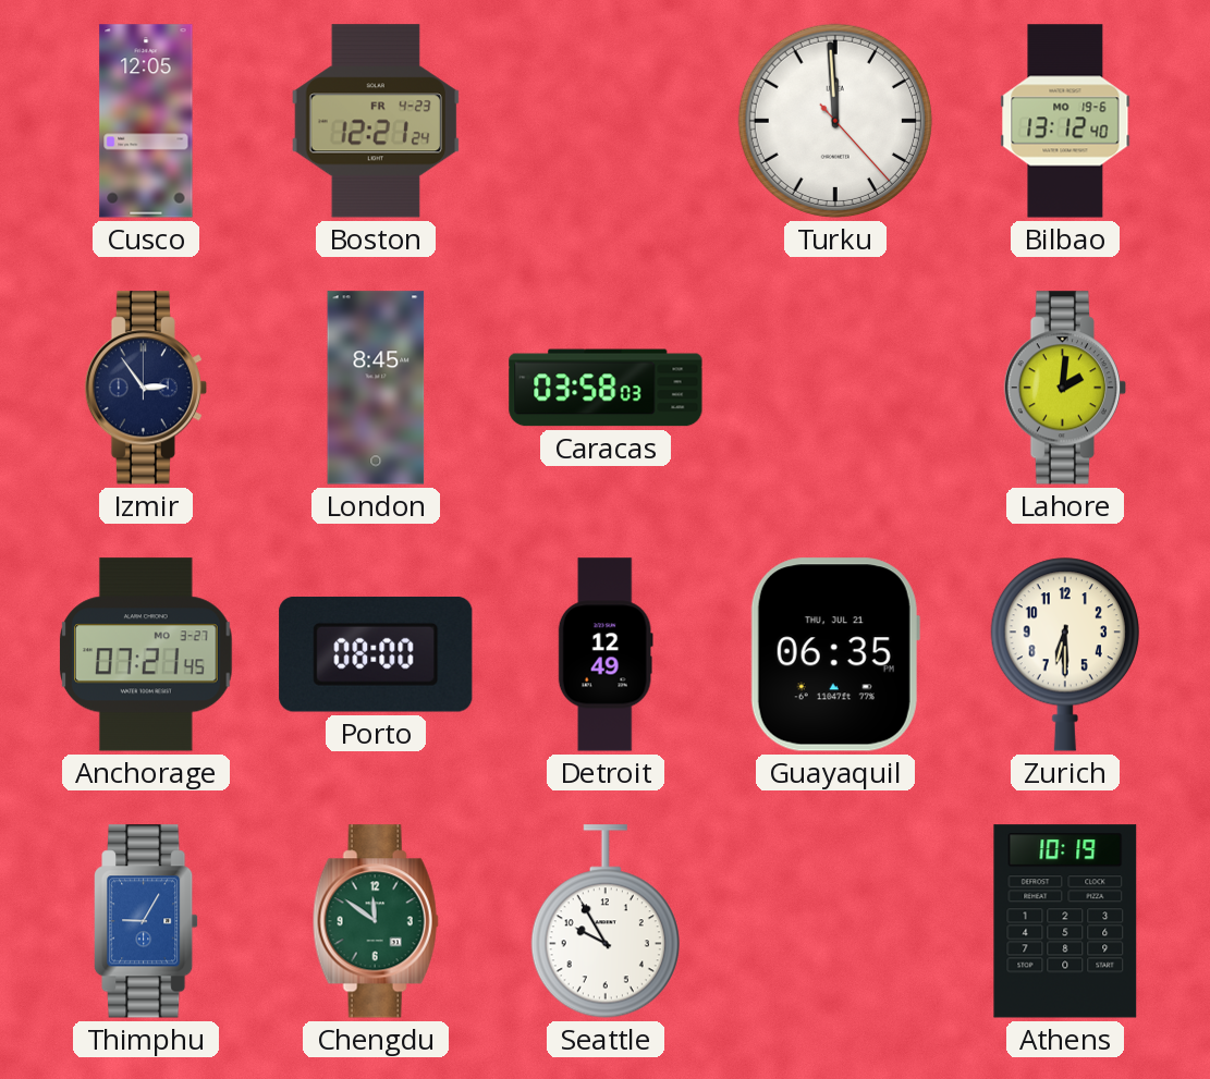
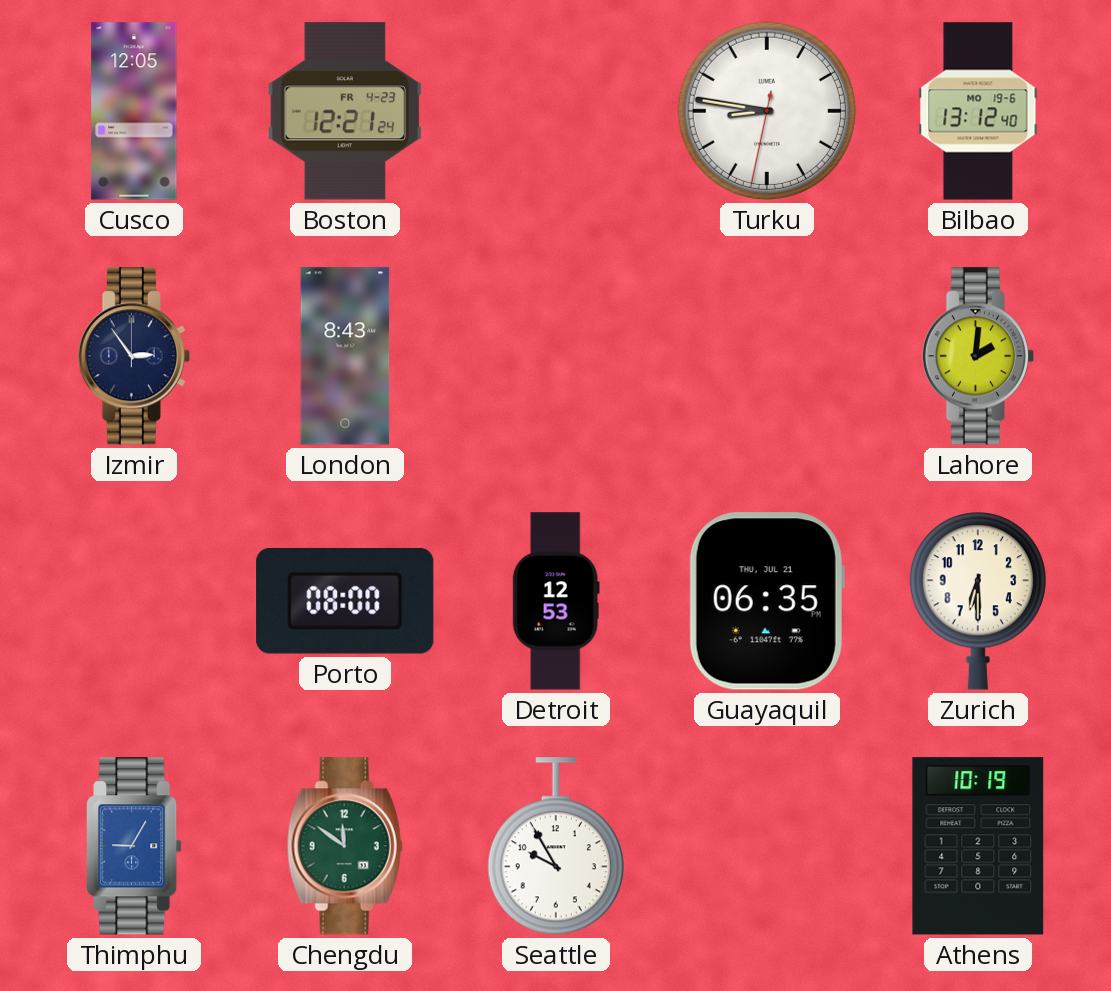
Turku: 11:59 -> 8:46
London: 8:45 -> 8:43
Caracas: 03:58 -> none
Anchorage: 07:21 -> none
Detroit: 12:49 -> 12:53
